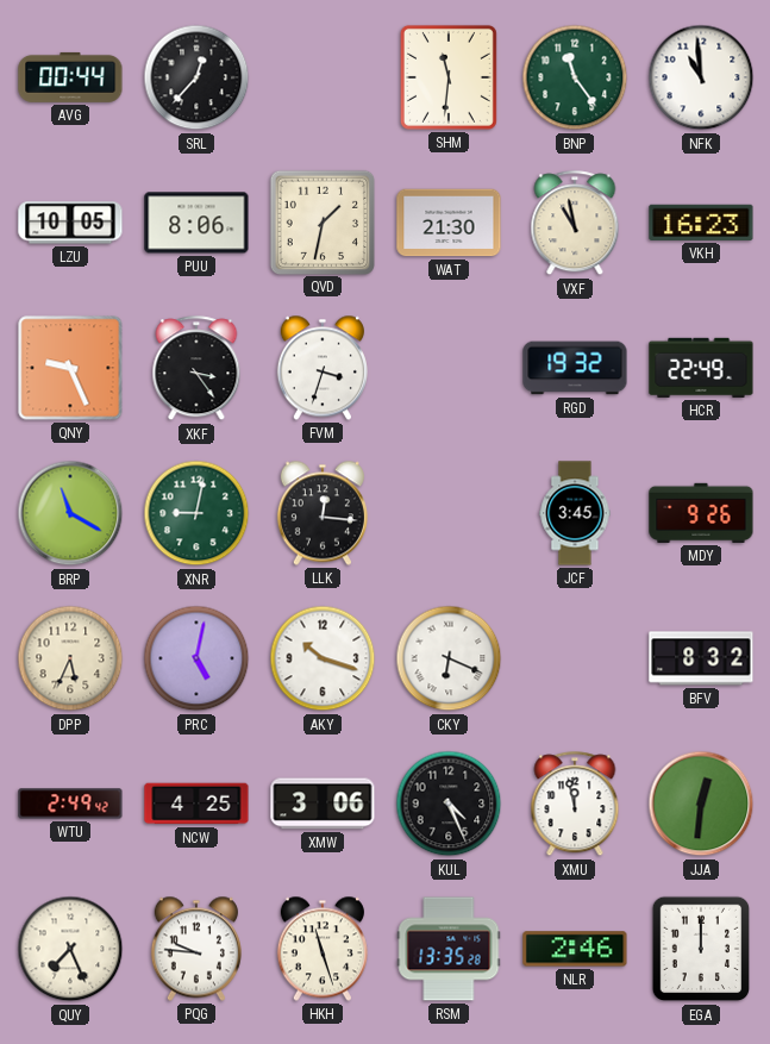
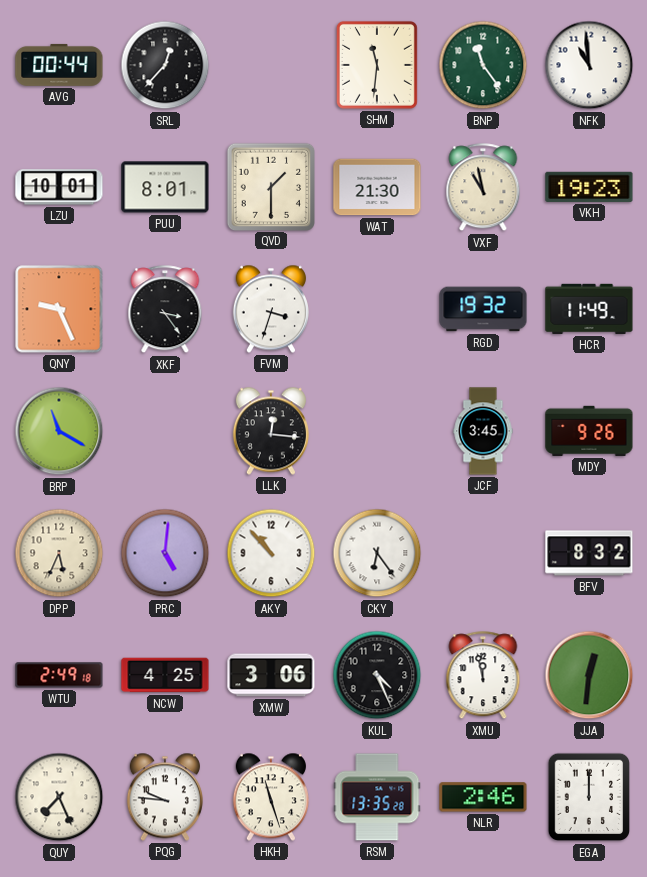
LZU: 10:05 -> 10:01
PUU: 8:06 -> 8:01
QVD: 1:32 -> 1:30
VKH: 16:23 -> 19:23
HCR: 22:49 -> 11:49
XNR: 9:02 -> none
PRC: 5:02 -> 5:01
AKY: 10:18 -> 10:53
CKY: 6:19 -> 6:24
WTU: 2:49:42 -> 2:49:18
